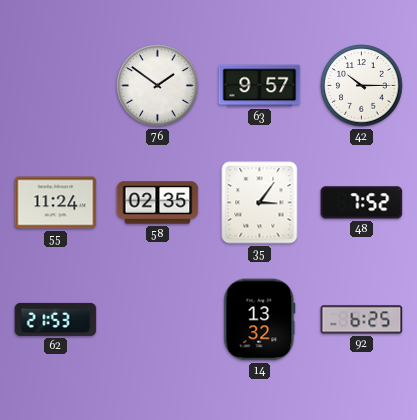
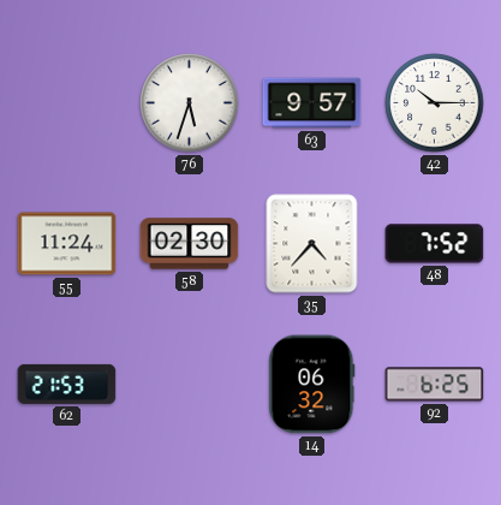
76: 1:51 -> 5:33
58: 02:35 -> 02:30
35: 3:06 -> 4:37
14: 13:32 -> 06:32
